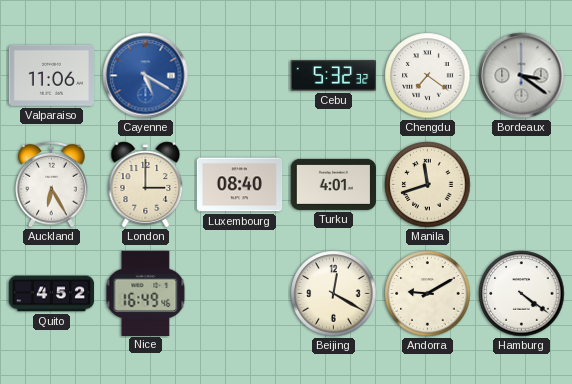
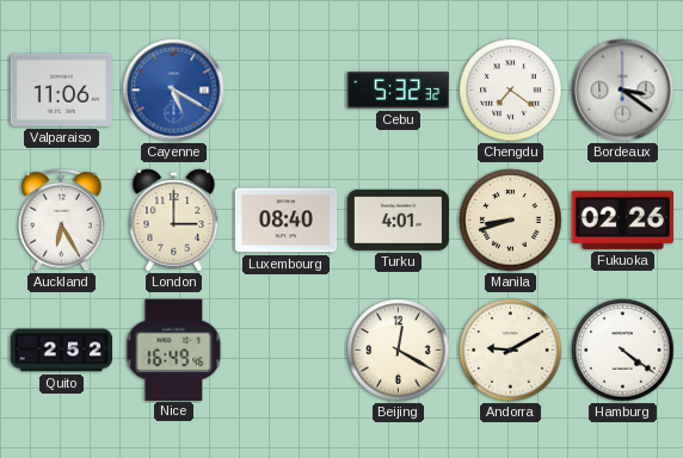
Manila: 11:42 -> 8:42
Fukuoka: none -> 02:26
Quito: 4:52 -> 2:52
